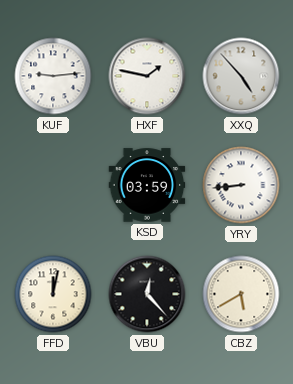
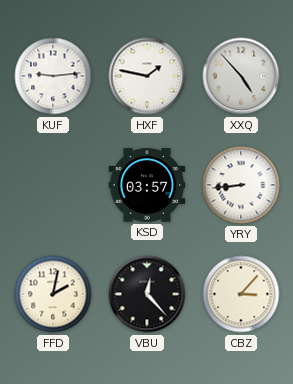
KSD: 03:59 -> 03:57
FFD: 12:02 -> 2:02
CBZ: 5:40 -> 3:07
